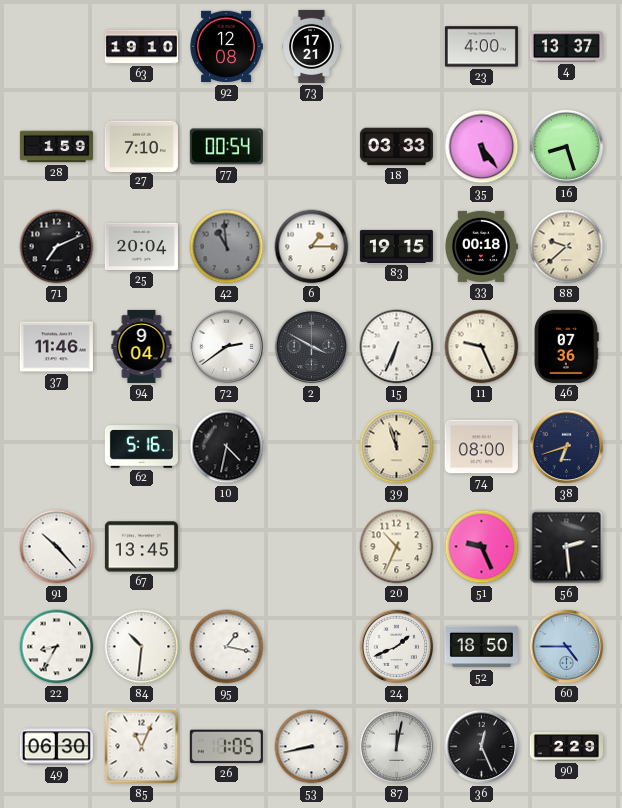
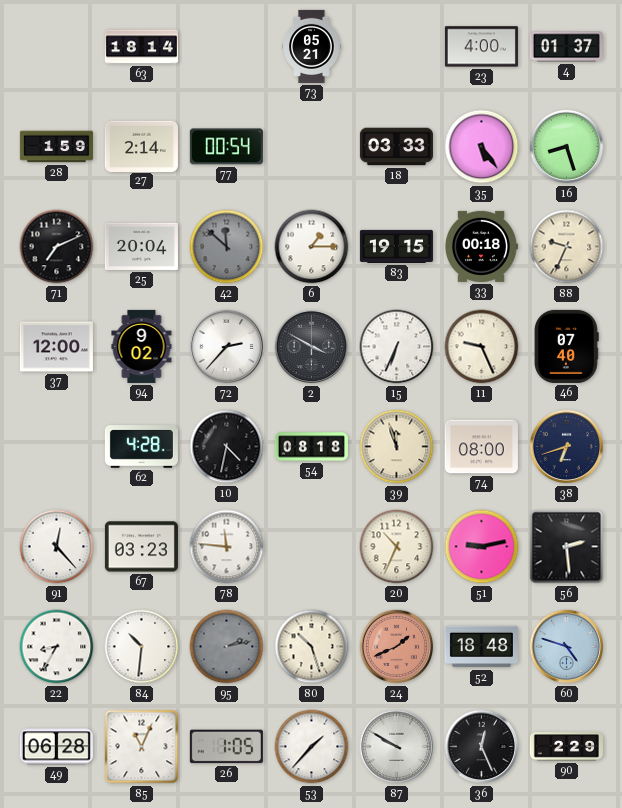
63: 19:10 -> 18:14
92: 12:08 -> none
73: 17:21 -> 05:21
4: 13:37 -> 01:37
27: 7:10 -> 2:14
42: 10:59 -> 11:52
88: 9:38 -> 9:34
37: 11:46 -> 12:00
94: 9:04 -> 9:02
72: 2:39 -> 2:37
46: 07:36 -> 07:40
62: 5:16 -> 4:28
54: none -> 08:18
91: 10:23 -> 12:23
67: 13:45 -> 03:23
78: none -> 11:46
51: 9:26 -> 9:13
95: 1:17 -> 2:13
95 dial: white -> grey
80: none -> 10:27
24 dial: white -> salmon
52: 18:50 -> 18:48
60: 4:45 -> 4:48
49: 06:30 -> 06:28
53: 8:43 -> 1:37
87: 12:02 -> 9:50
